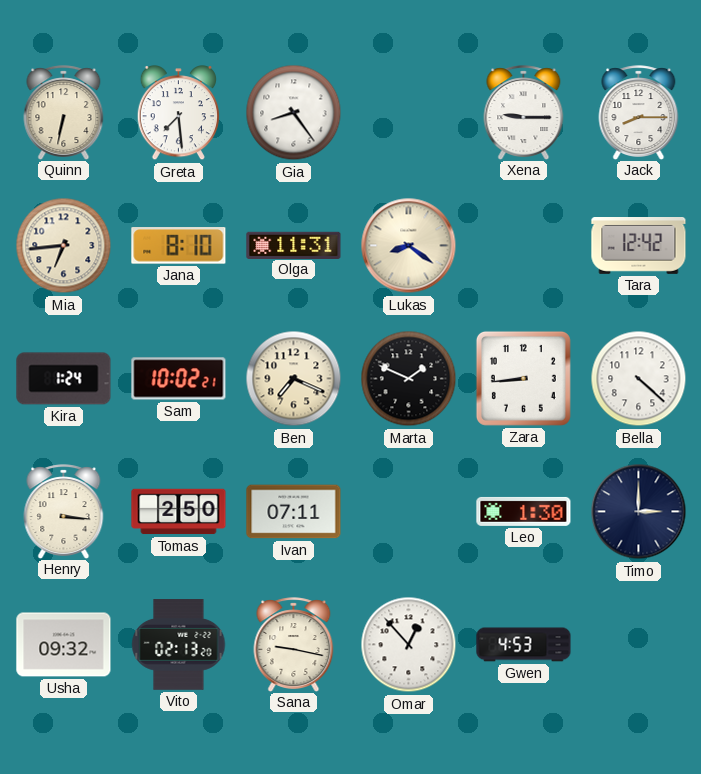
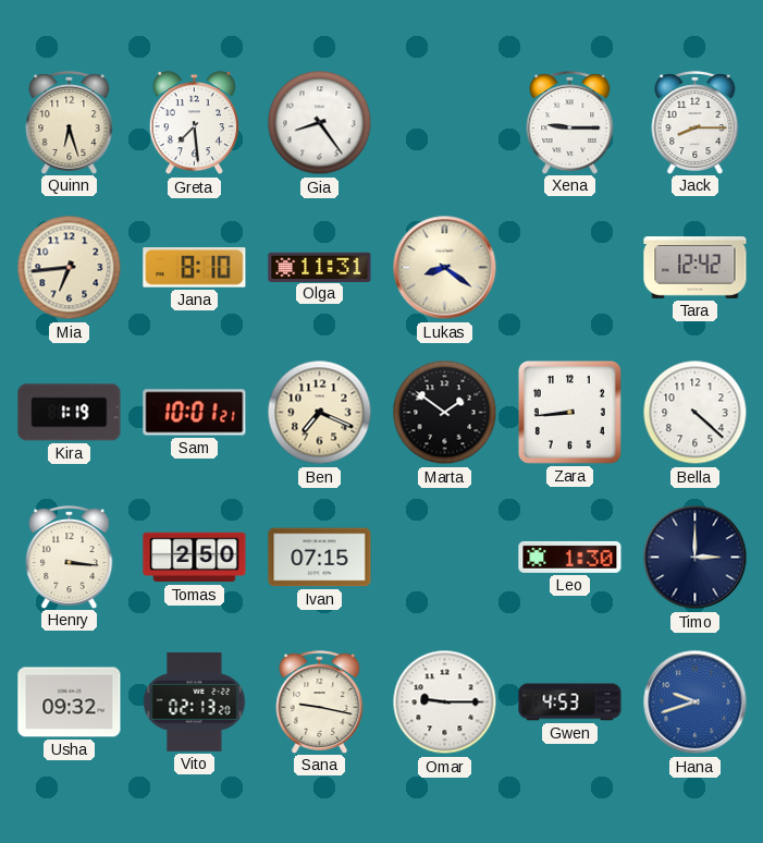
Quinn: 6:32 -> 6:27
Kira: 1:24 -> 1:19
Sam: 10:02 -> 10:01
Marta: 1:49 -> 1:51
Ivan: 07:11 -> 07:15
Omar: 12:53 -> 9:15
Hana: none -> 9:42
